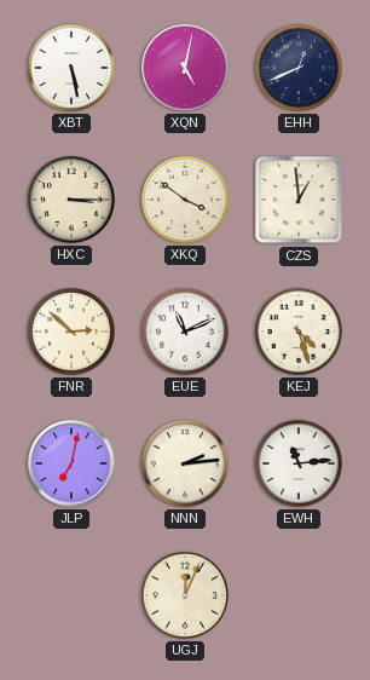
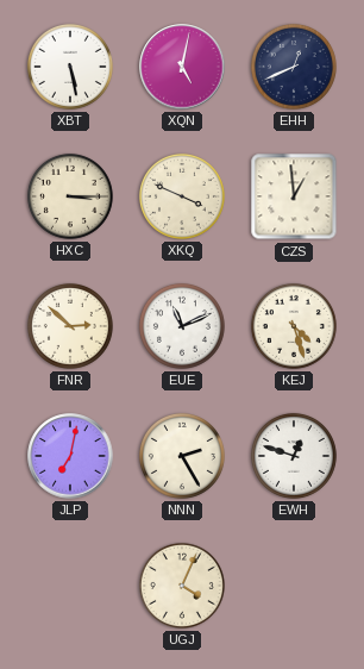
XKQ: 3:51 -> 3:49
NNN: 2:14 -> 2:25
EWH: 11:14 -> 12:48
UGJ: 12:04 -> 4:04
